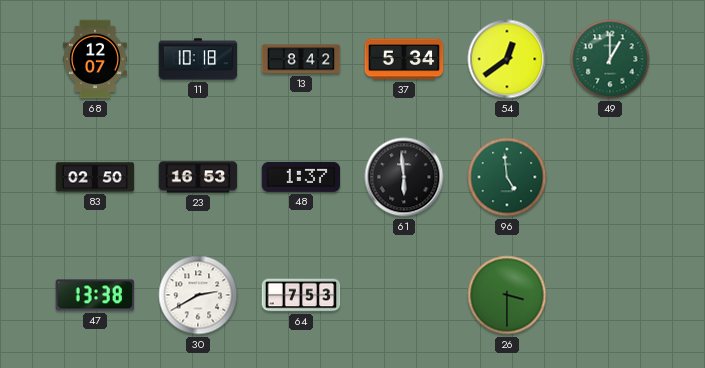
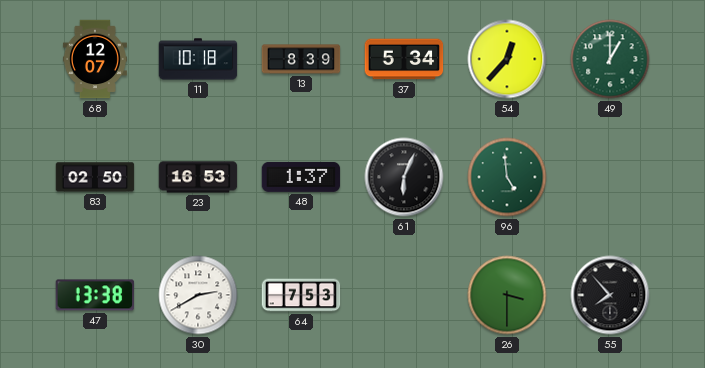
13: 8:42 -> 8:39
54: 12:39 -> 12:37
61: 5:59 -> 6:04
55: none -> 7:53
